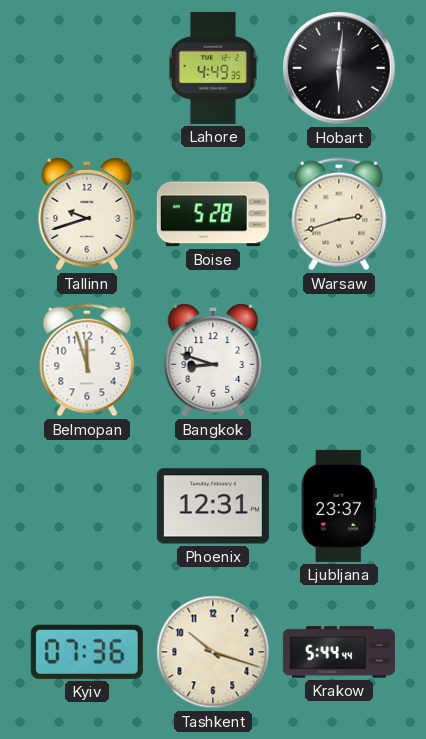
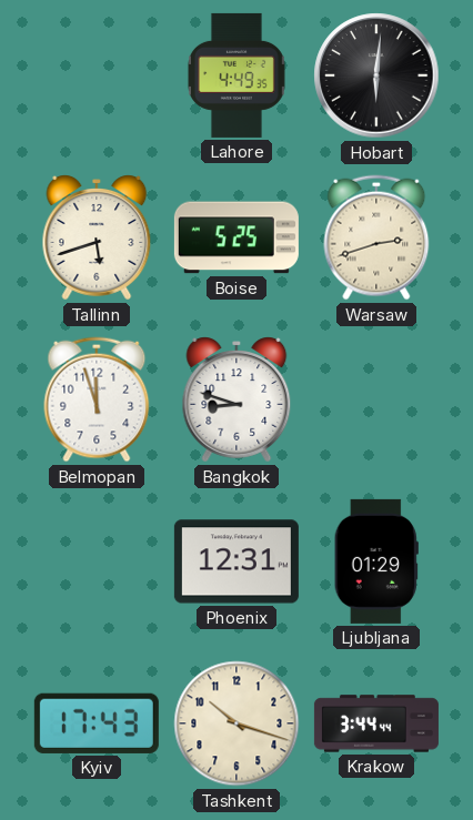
Tallinn: 9:42 -> 5:42
Boise: 5:28 -> 5:25
Ljubljana: 23:37 -> 01:29
Kyiv: 07:36 -> 17:43
Krakow: 5:44 -> 3:44
